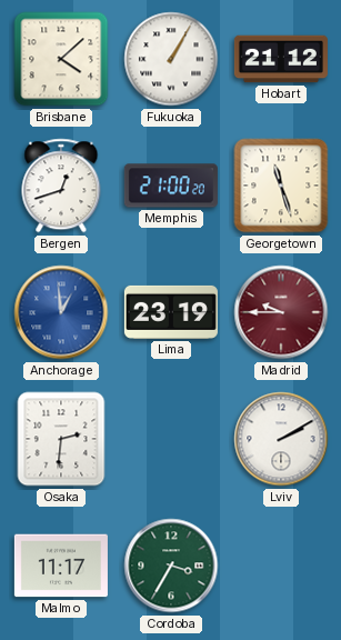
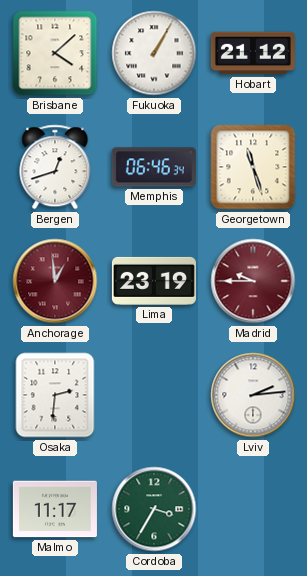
Memphis: 21:00 -> 06:46
Anchorage dial: blue -> burgundy
Lviv: 2:10 -> 2:14
